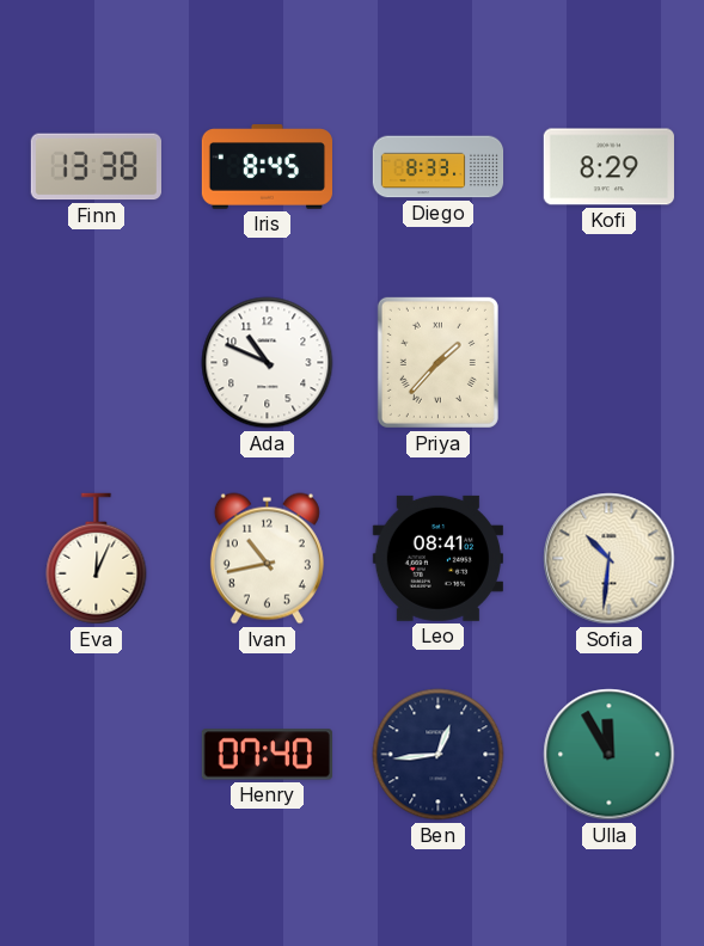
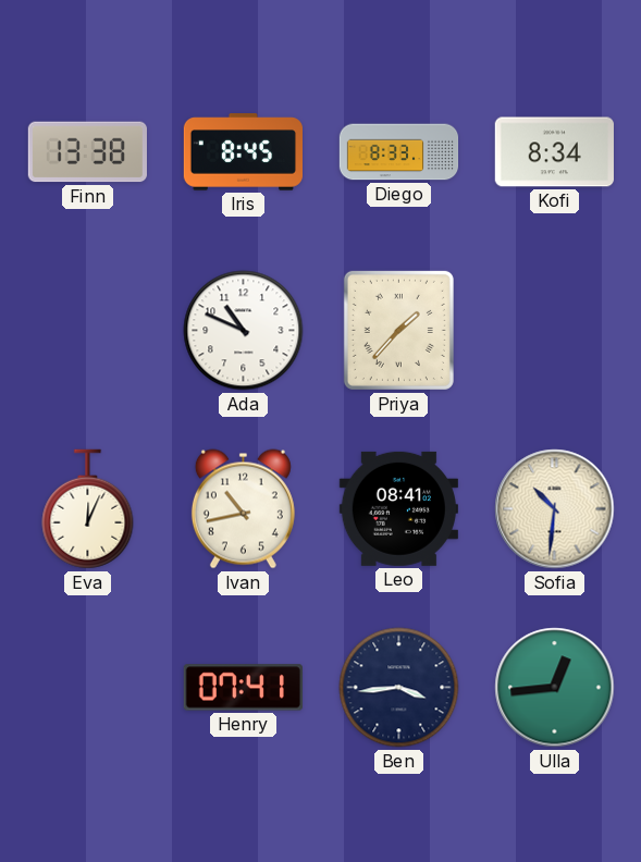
Kofi: 8:29 -> 8:34
Henry: 07:40 -> 07:41
Ben: 12:44 -> 3:44
Ulla: 11:55 -> 12:44
